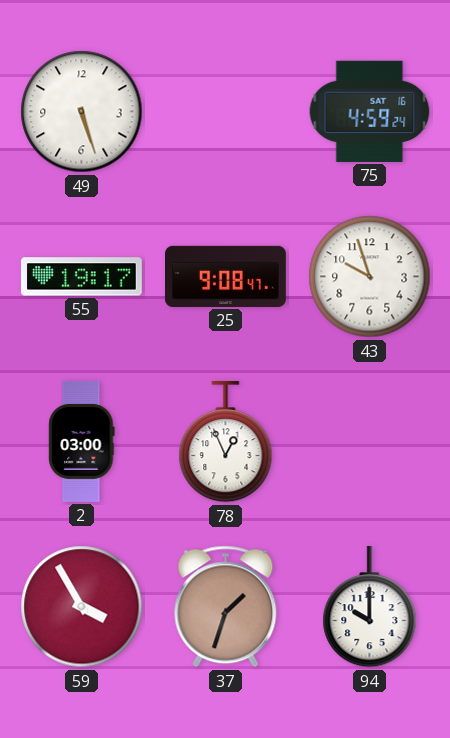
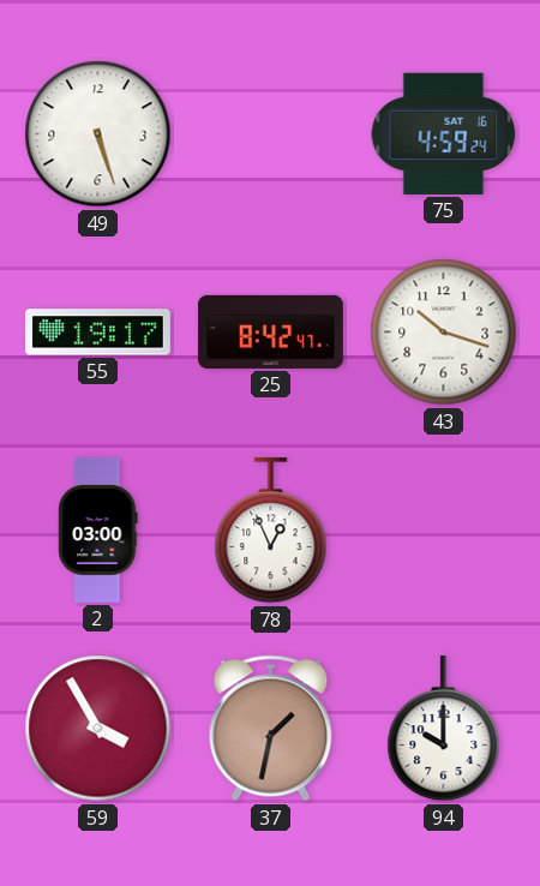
25: 9:08 -> 8:42
43: 9:57 -> 10:18
37: 1:33 -> 1:32
